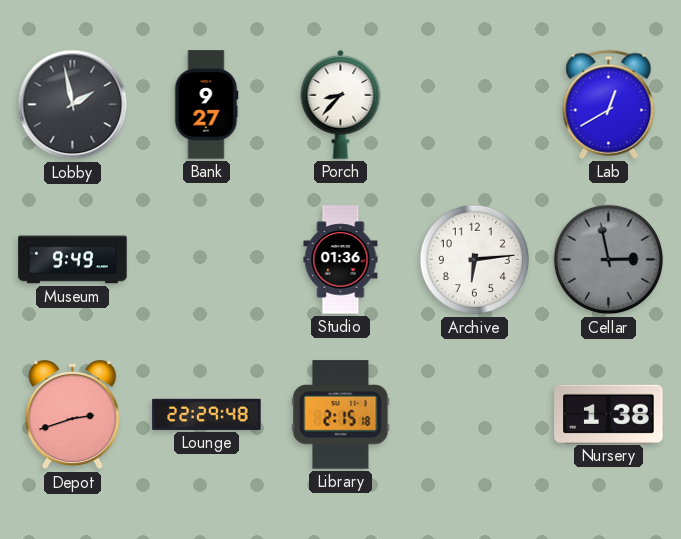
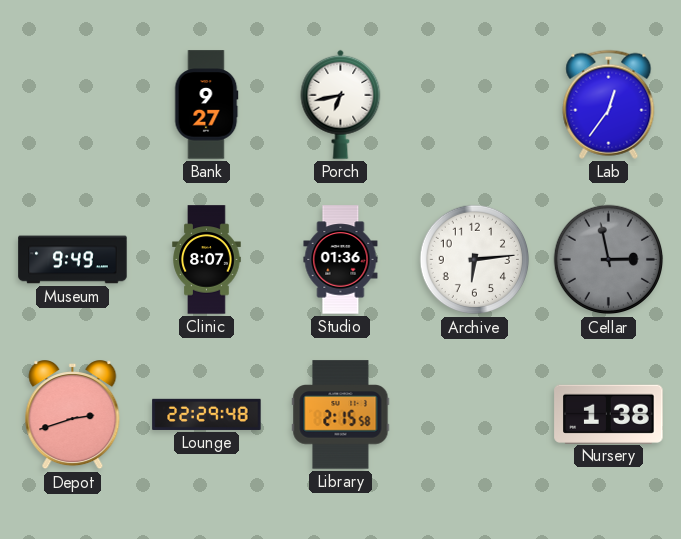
Lobby: 1:58 -> none
Porch: 8:37 -> 6:43
Lab: 12:40 -> 12:36
Clinic: none -> 8:07
Library: 2:15:18 -> 2:15:58
